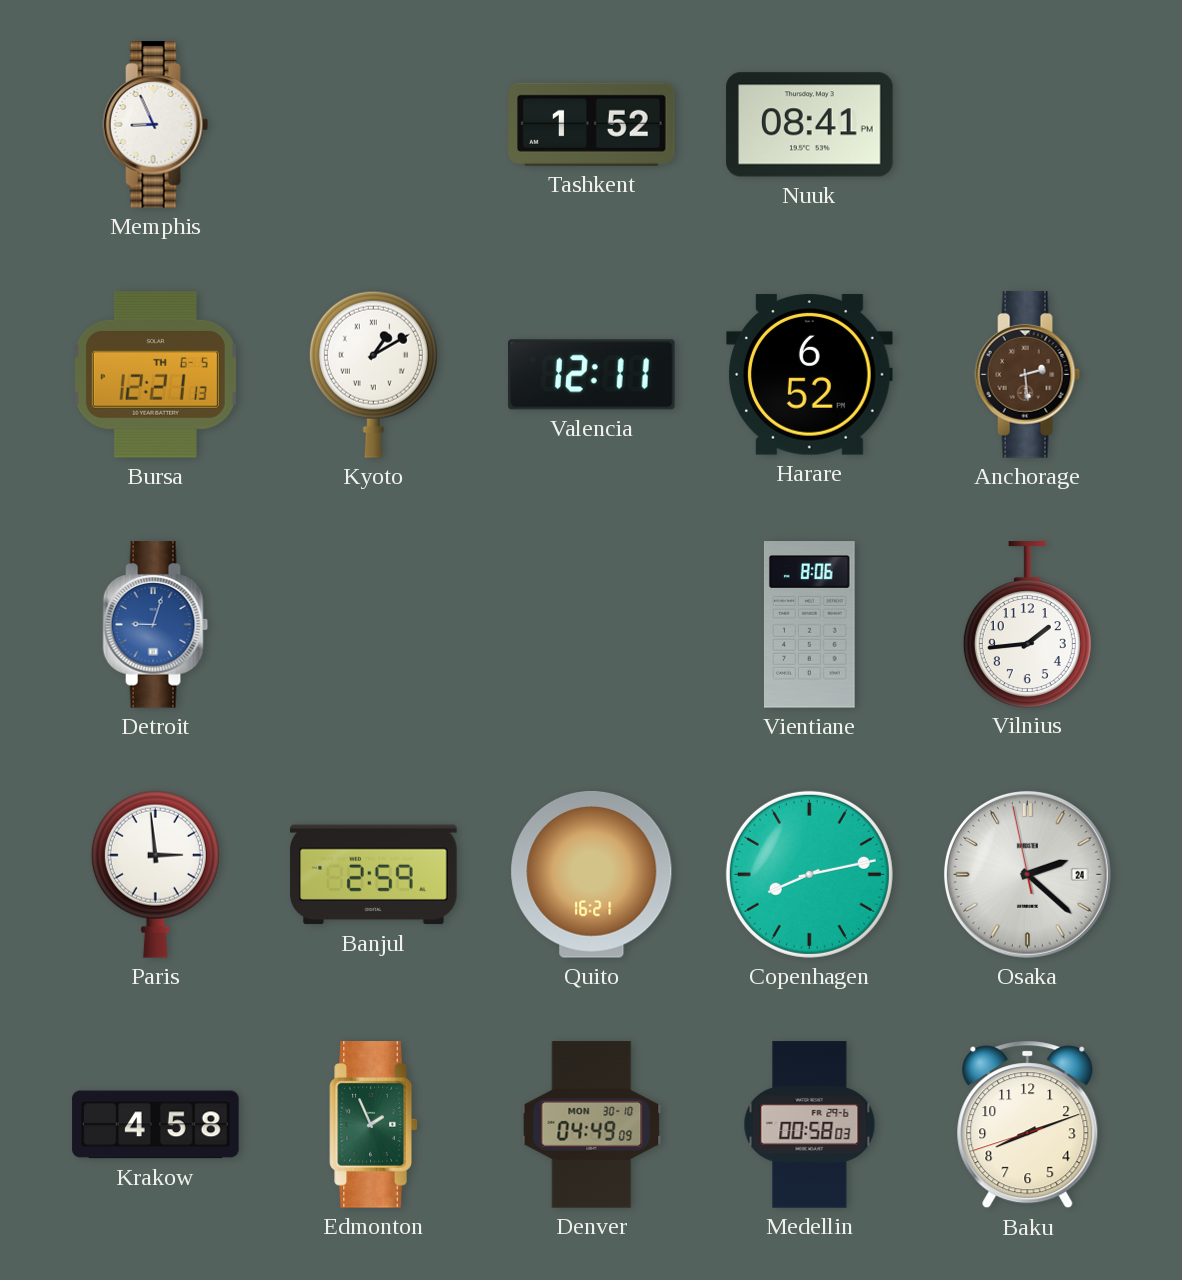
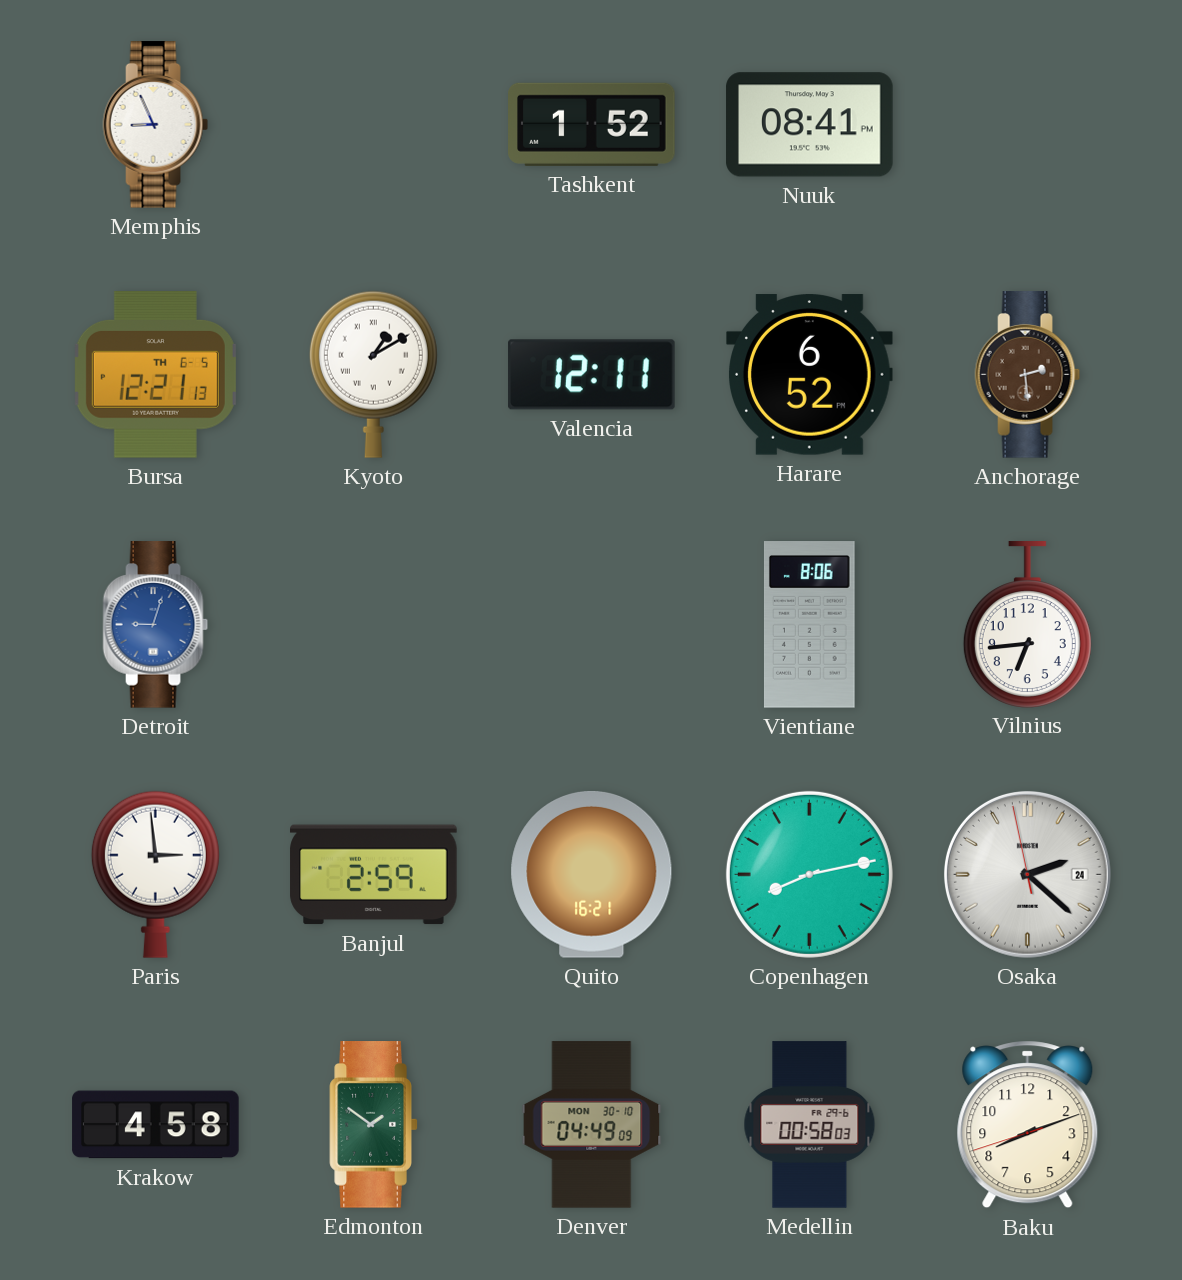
Vilnius: 1:44 -> 6:44
Edmonton: 1:56 -> 1:51
